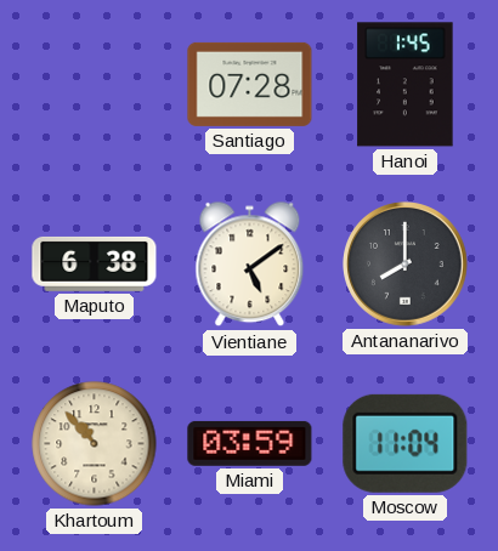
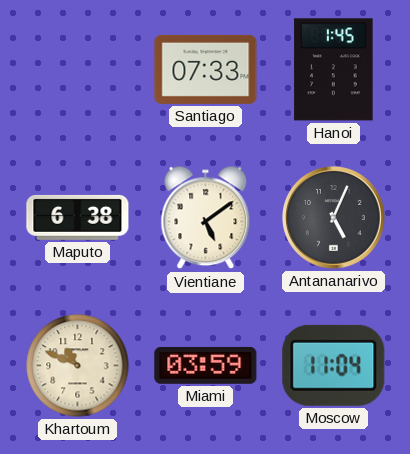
Santiago: 07:28 -> 07:33
Antananarivo: 8:00 -> 5:04
Khartoum: 10:53 -> 10:49
